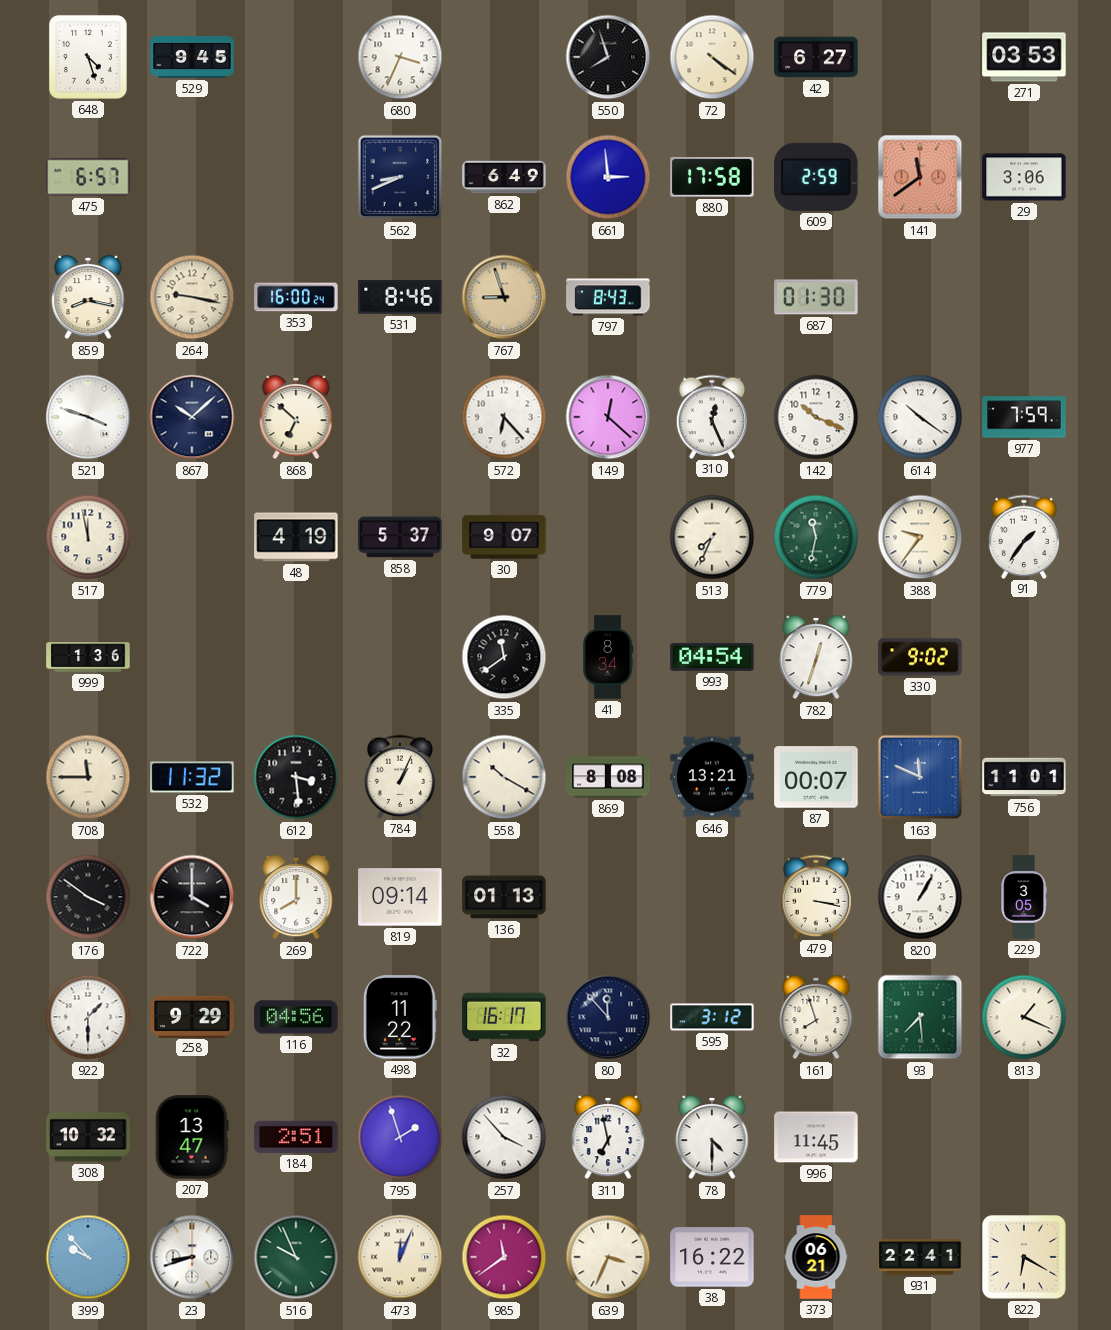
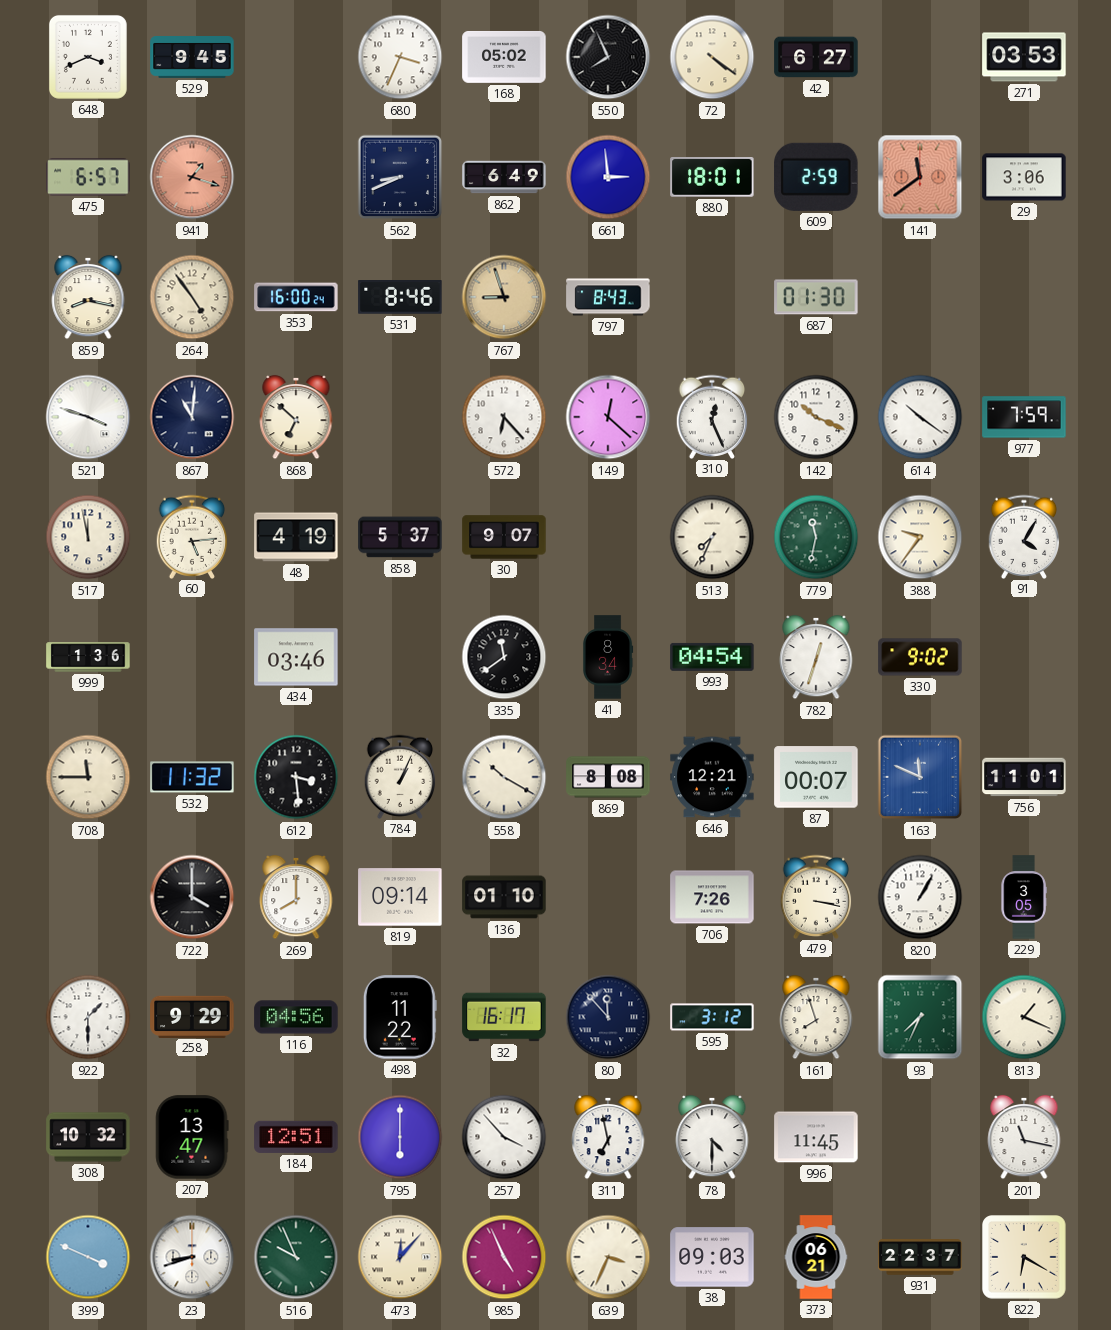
648: 4:27 -> 3:41
168: none -> 05:02
550: 7:57 -> 7:56
941: none -> 1:18
880: 17:58 -> 18:01
264: 9:17 -> 4:54
867: 10:08 -> 11:01
60: none -> 5:14
91: 1:36 -> 4:05
434: none -> 03:46
646: 13:21 -> 12:21
176: 3:51 -> none
136: 01:13 -> 01:10
706: none -> 7:26
93: 7:29 -> 7:34
184: 2:51 -> 12:51
795: 1:57 -> 6:00
201: none -> 11:17
399: 9:53 -> 3:49
473: 12:04 -> 12:07
985: 11:39 -> 4:56
38: 16:22 -> 09:03
931: 22:41 -> 22:37
